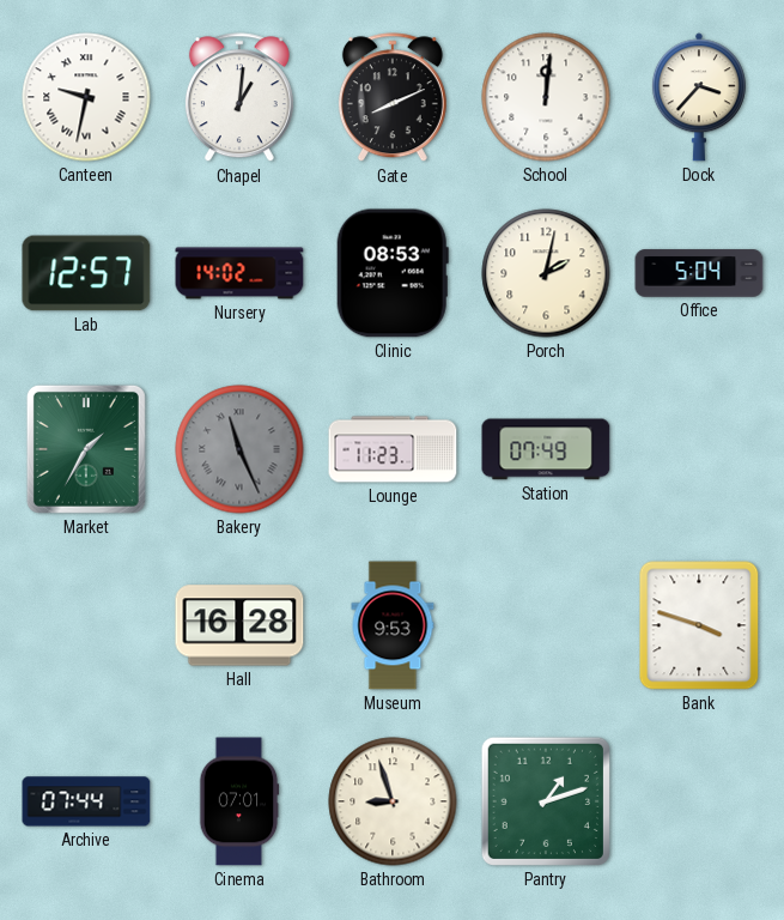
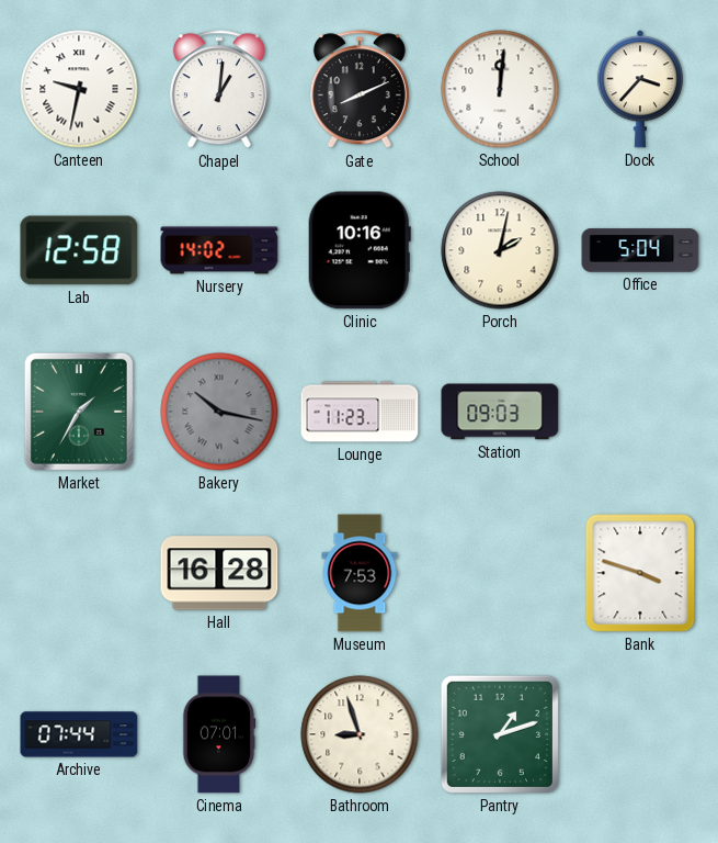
Lab: 12:57 -> 12:58
Clinic: 08:53 -> 10:16
Bakery: 11:26 -> 10:17
Station: 07:49 -> 09:03
Museum: 9:53 -> 7:53
